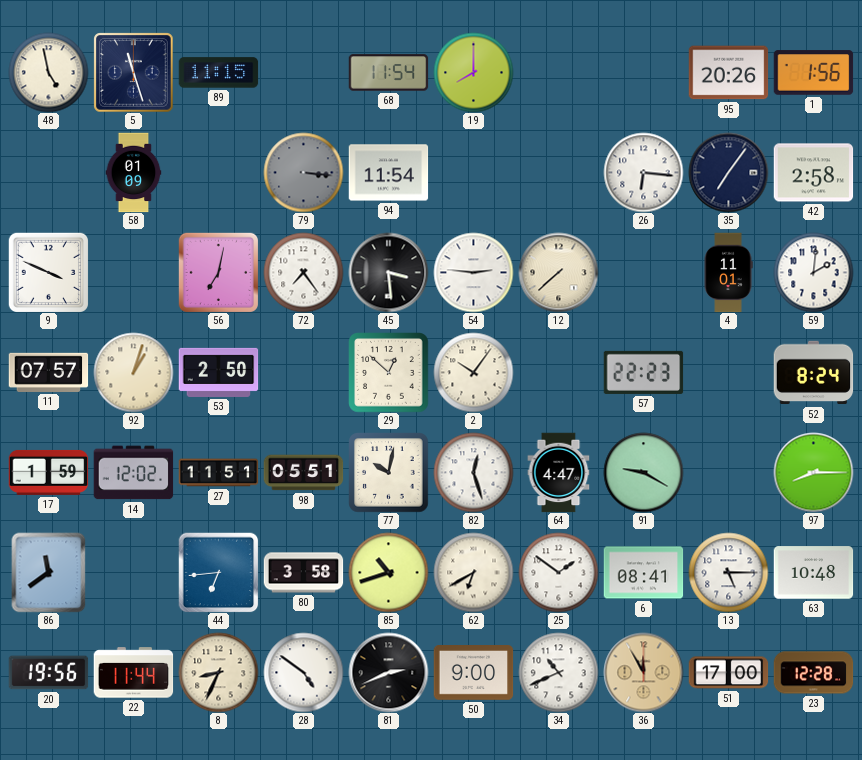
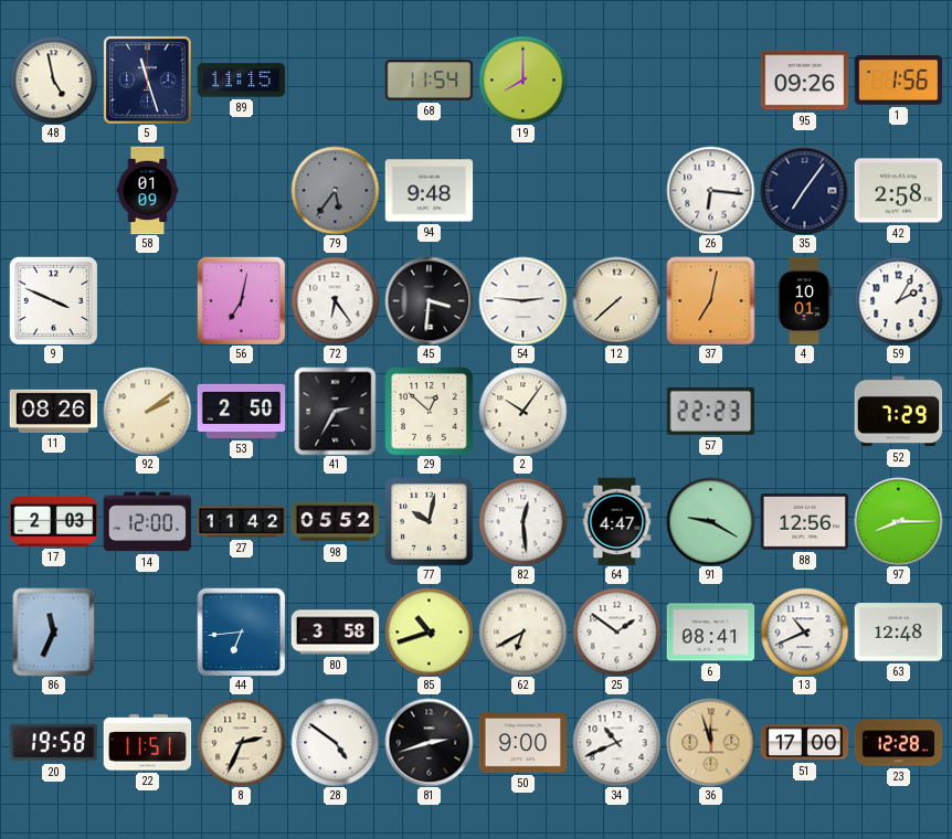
95: 20:26 -> 09:26
79: 3:16 -> 5:36
94: 11:54 -> 9:48
72: 7:24 -> 6:24
45: 3:29 -> 3:31
37: none -> 7:02
4: 11:01 -> 10:01
59: 2:01 -> 2:05
11: 07:57 -> 08:26
92: 1:03 -> 2:09
41: none -> 2:35
52: 8:24 -> 7:29
17: 1:59 -> 2:03
14: 12:02 -> 12:00
27: 11:51 -> 11:42
98: 05:51 -> 05:52
82: 12:27 -> 12:29
88: none -> 12:56
86: 11:39 -> 11:34
13: 5:15 -> 10:41
63: 10:48 -> 12:48
20: 19:56 -> 19:58
22: 11:44 -> 11:51
8: 8:34 -> 2:34
81: 2:41 -> 2:42
36: 11:55 -> 11:57
